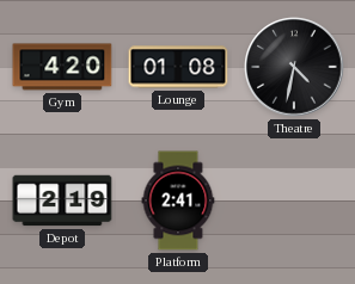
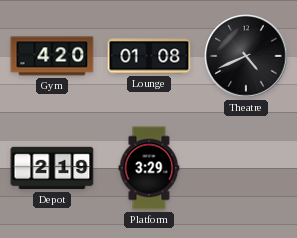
Theatre: 4:32 -> 4:41
Platform: 2:41 -> 3:29
